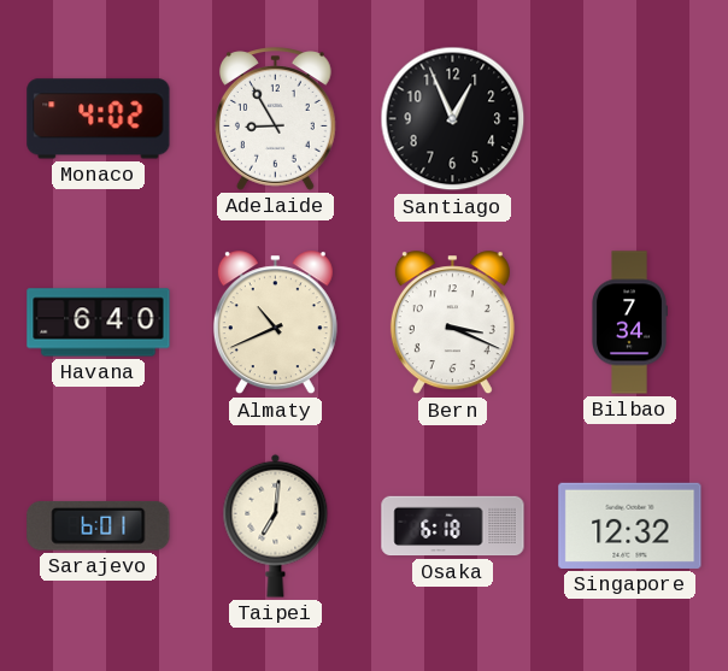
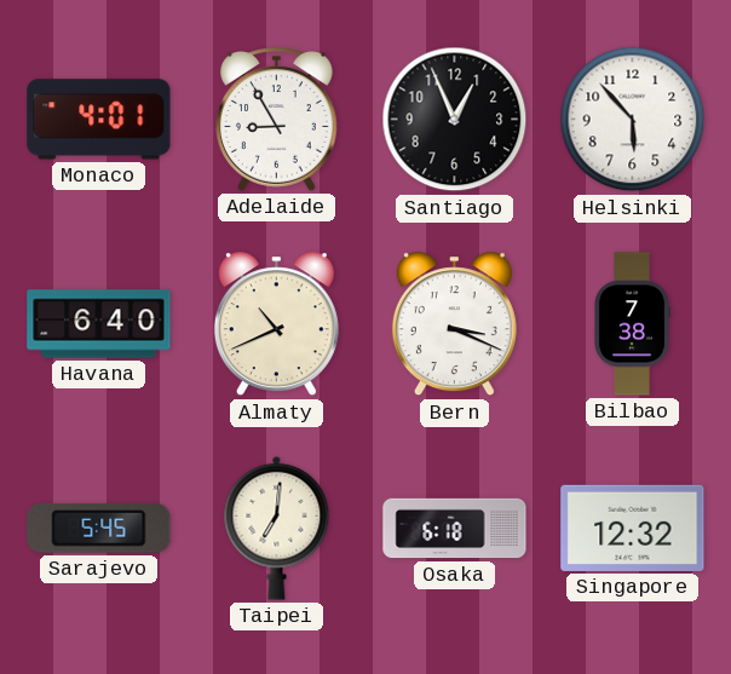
Monaco: 4:02 -> 4:01
Helsinki: none -> 5:53
Bilbao: 7:34 -> 7:38
Sarajevo: 6:01 -> 5:45
